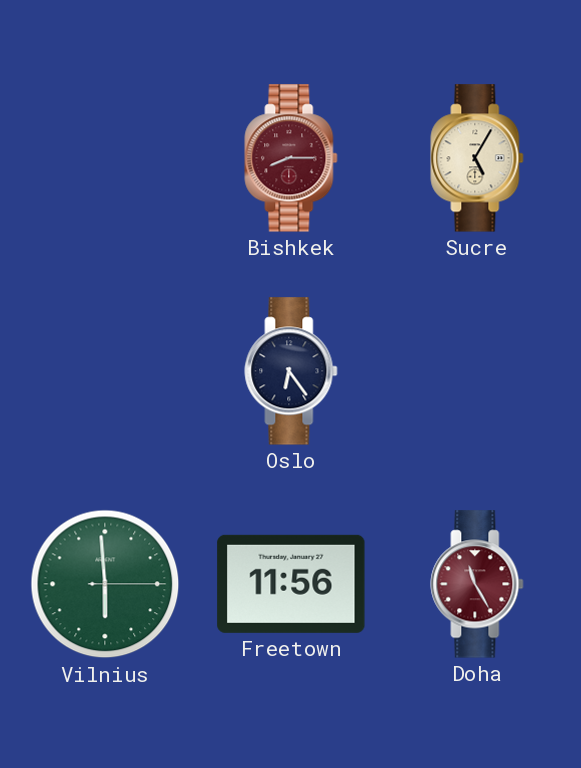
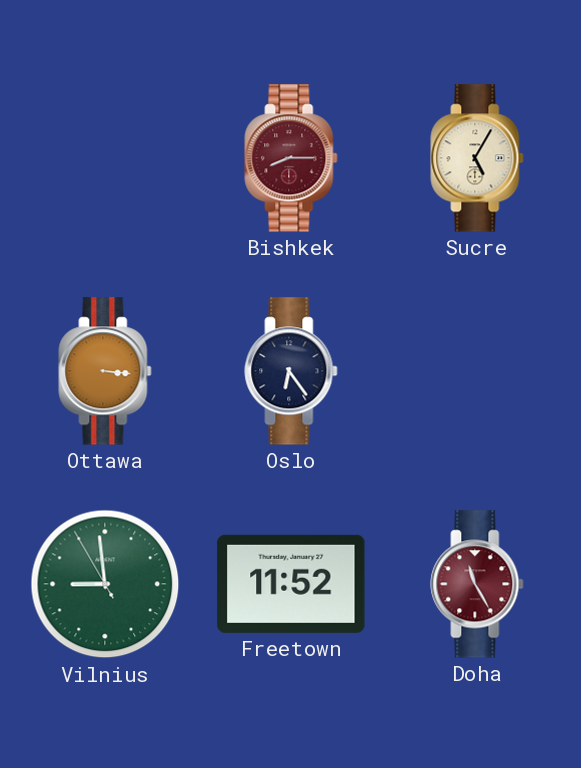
Ottawa: none -> 3:16
Vilnius: 5:59 -> 8:58
Freetown: 11:56 -> 11:52
